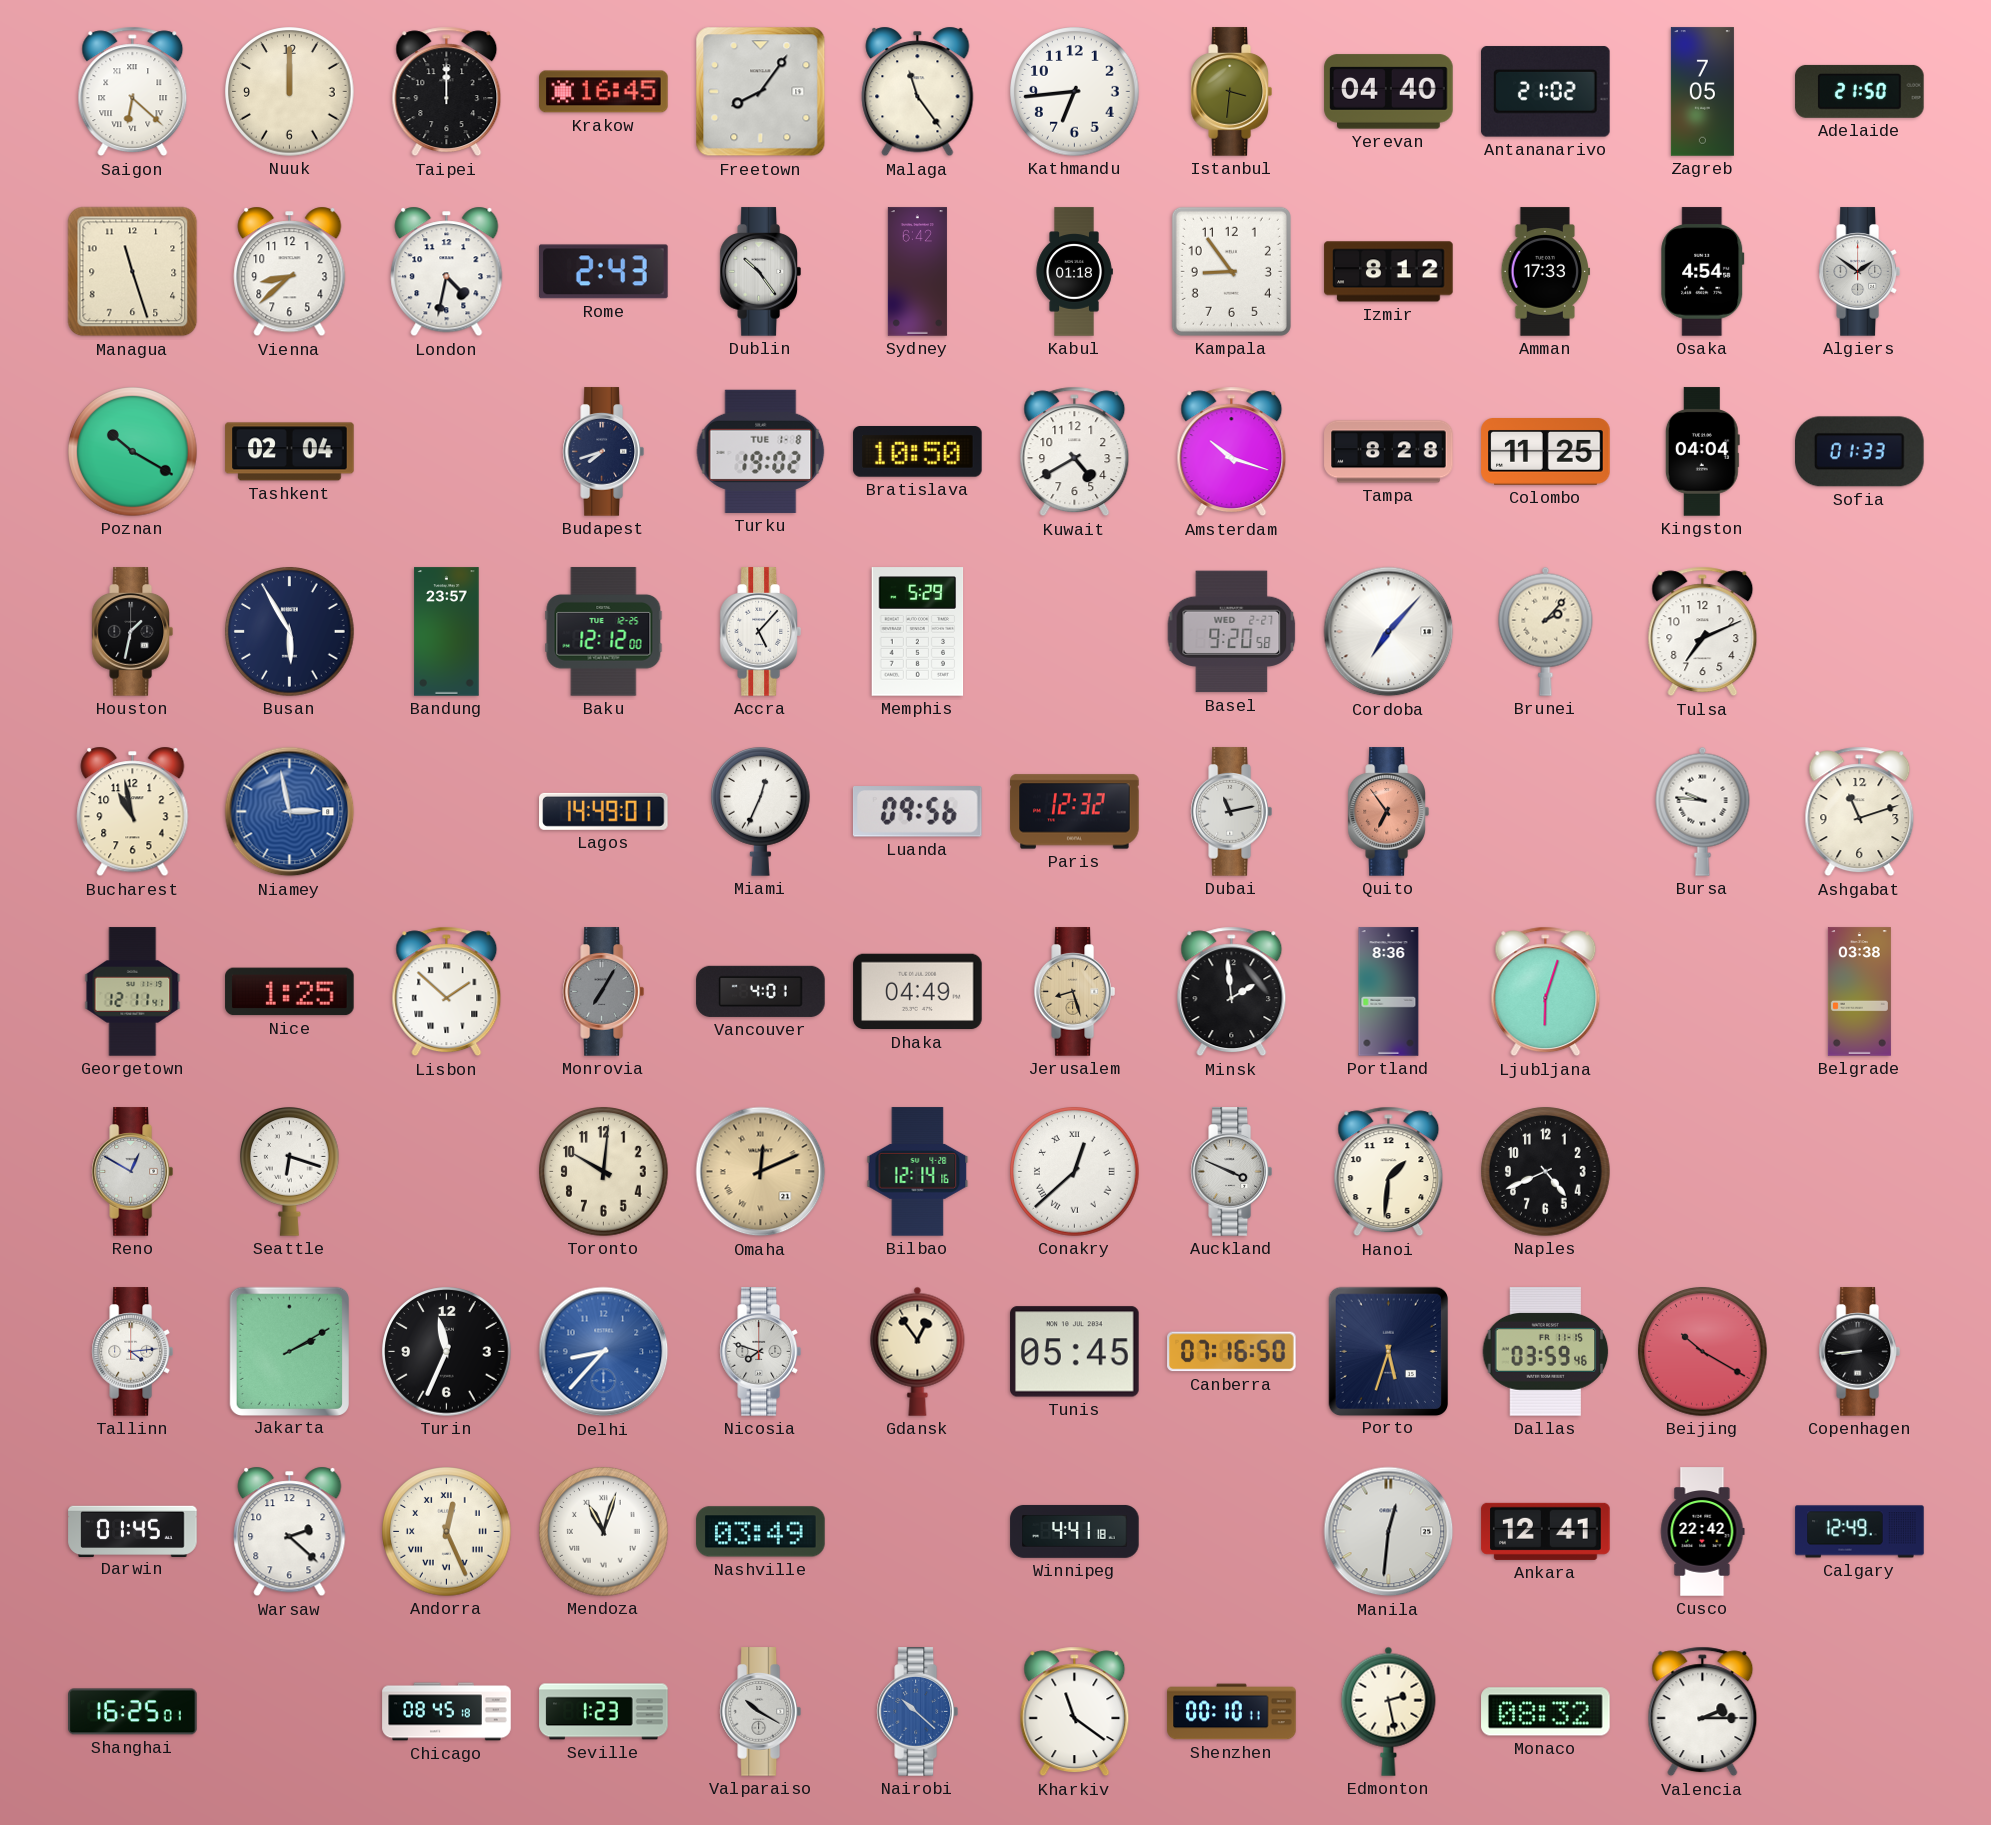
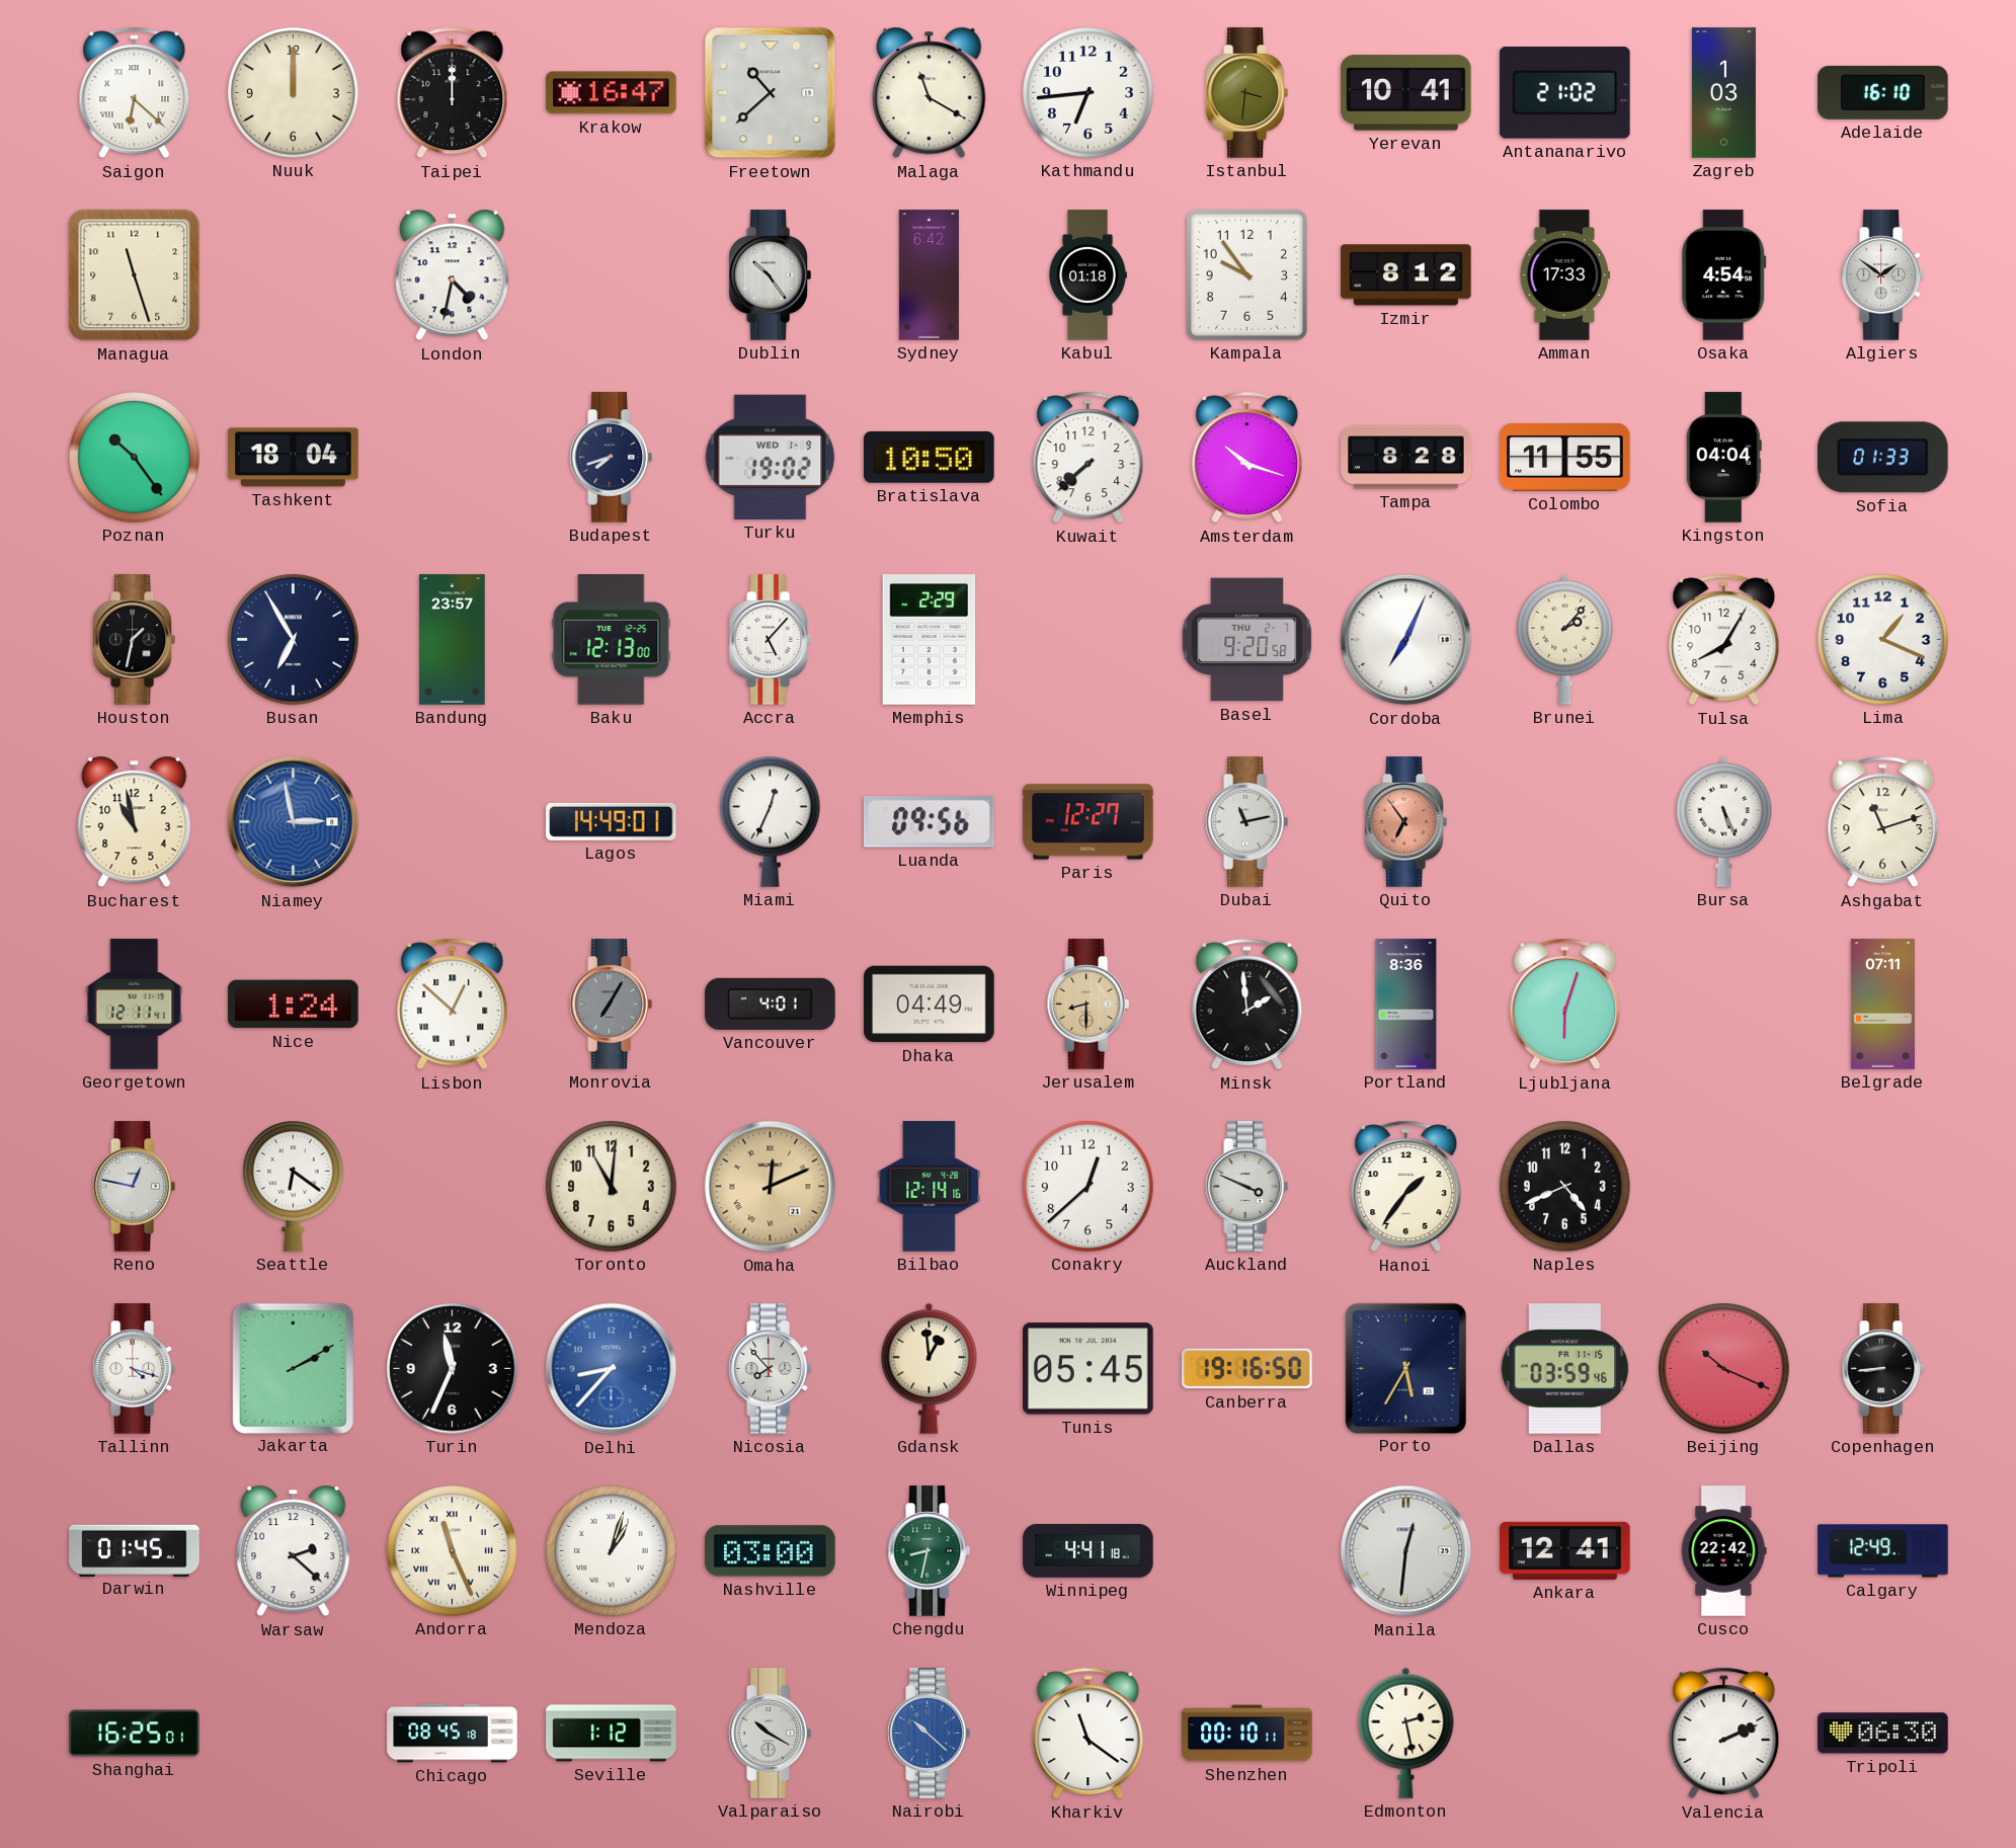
Krakow: 16:45 -> 16:47
Freetown: 8:06 -> 10:38
Malaga: 11:24 -> 11:20
Yerevan: 04:40 -> 10:41
Zagreb: 7:05 -> 1:03
Adelaide: 21:50 -> 16:10
Vienna: 8:38 -> none
Rome: 2:43 -> none
Kampala: 8:54 -> 9:54
Poznan: 10:20 -> 10:24
Tashkent: 02:04 -> 18:04
Turku date: TUE 1-8 -> WED 1-9
Kuwait: 4:40 -> 7:38
Colombo: 11:25 -> 11:55
Busan: 5:55 -> 6:55
Baku: 12:12 -> 12:13
Memphis: 5:29 -> 2:29
Basel date: WED 2-27 -> THU 2-7
Cordoba: 7:07 -> 7:04
Tulsa: 7:11 -> 8:05
Lima: none -> 1:19
Paris: 12:32 -> 12:27
Bursa: 9:46 -> 5:26
Nice: 1:25 -> 1:24
Lisbon: 1:52 -> 12:52
Jerusalem: 8:27 -> 8:30
Belgrade: 03:38 -> 07:11
Reno: 12:50 -> 12:47
Seattle: 6:18 -> 6:21
Toronto: 10:01 -> 11:01
Conakry numerals: Roman -> Arabic
Hanoi: 1:31 -> 1:36
Tallinn: 4:14 -> 4:18
Nicosia: 7:48 -> 7:53
Gdansk: 12:54 -> 12:59
Canberra: 07:16 -> 19:16
Porto: 5:33 -> 5:35
Beijing: 10:20 -> 10:19
Andorra: 12:26 -> 11:26
Mendoza: 11:03 -> 1:03
Nashville: 03:49 -> 03:00
Chengdu: none -> 8:32
Seville: 1:23 -> 1:12
Monaco: 08:32 -> none
Valencia: 2:15 -> 2:11
Tripoli: none -> 06:30
